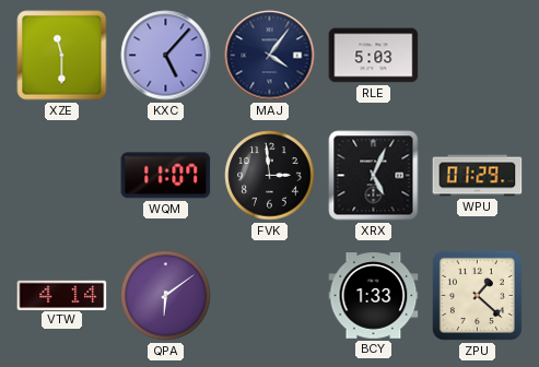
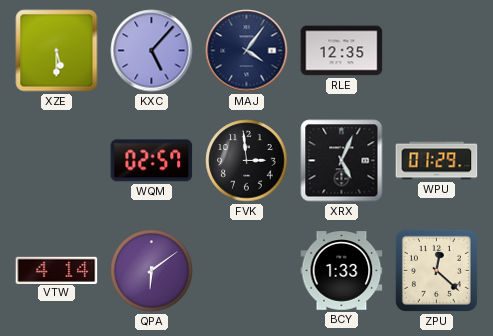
XZE: 11:30 -> 5:30
RLE: 5:03 -> 12:35
WQM: 11:07 -> 02:57
ZPU: 1:22 -> 12:22
